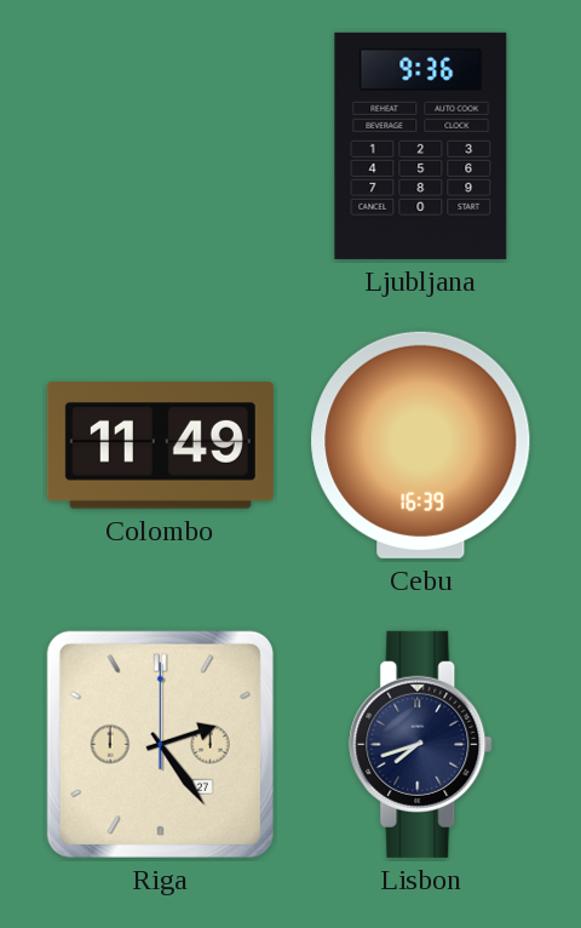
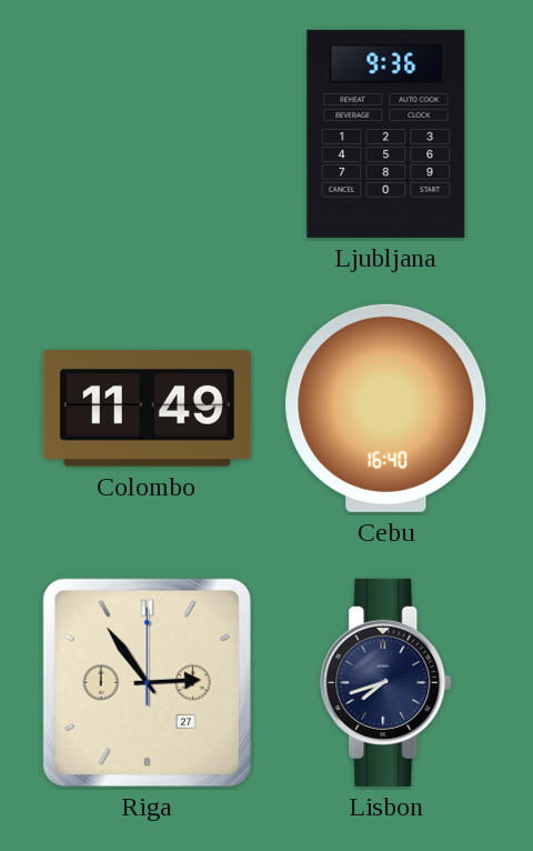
Cebu: 16:39 -> 16:40
Riga: 2:24 -> 2:54
